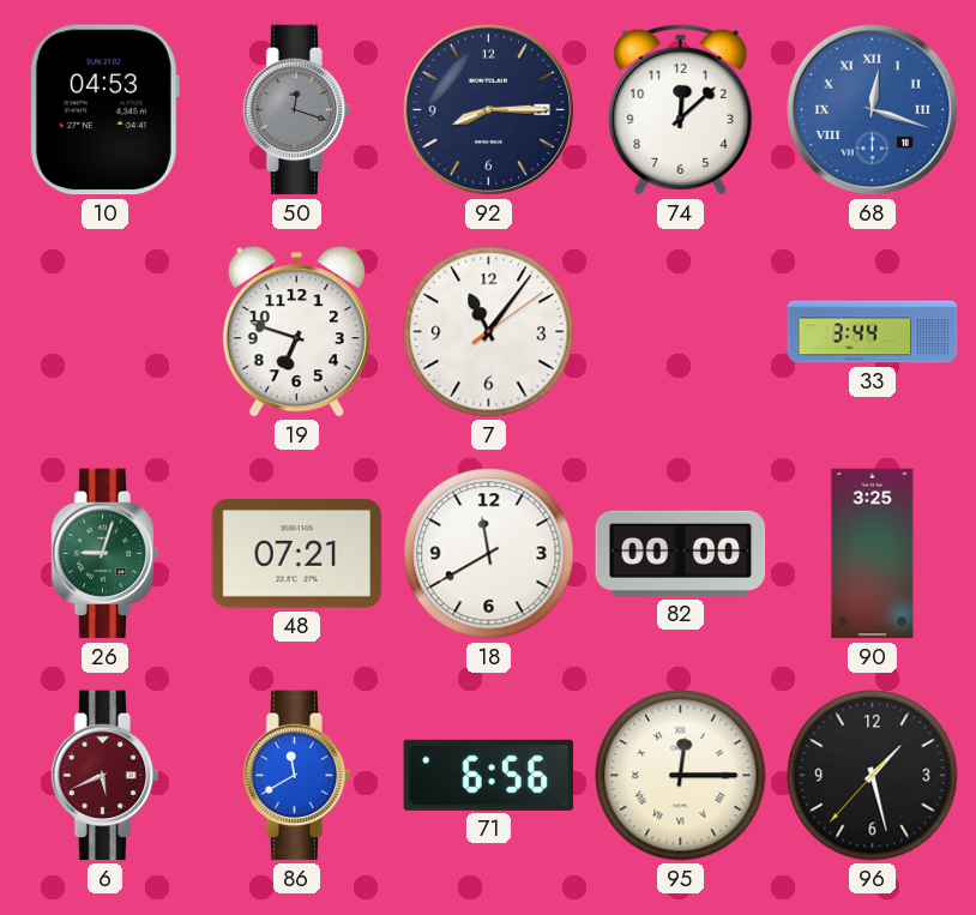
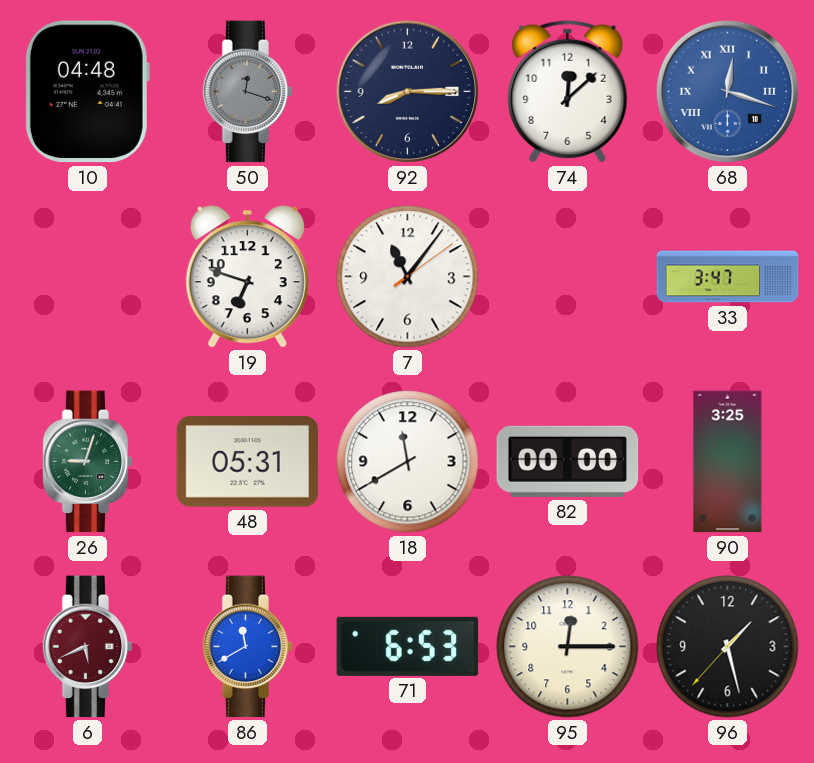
10: 04:53 -> 04:48
33: 3:44 -> 3:47
48: 07:21 -> 05:31
71: 6:56 -> 6:53
95 numerals: Roman -> Arabic
